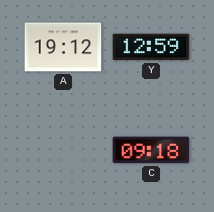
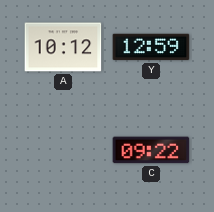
A: 19:12 -> 10:12
C: 09:18 -> 09:22
